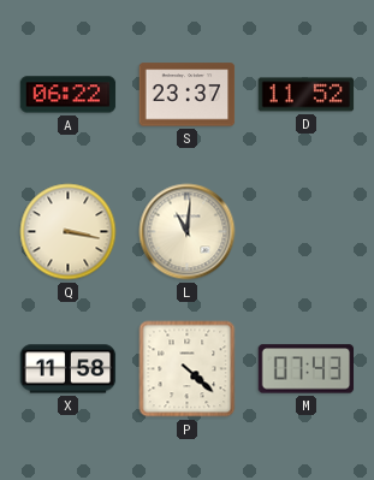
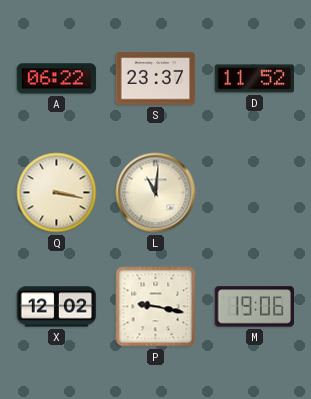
X: 11:58 -> 12:02
P: 4:22 -> 9:17
M: 07:43 -> 19:06
